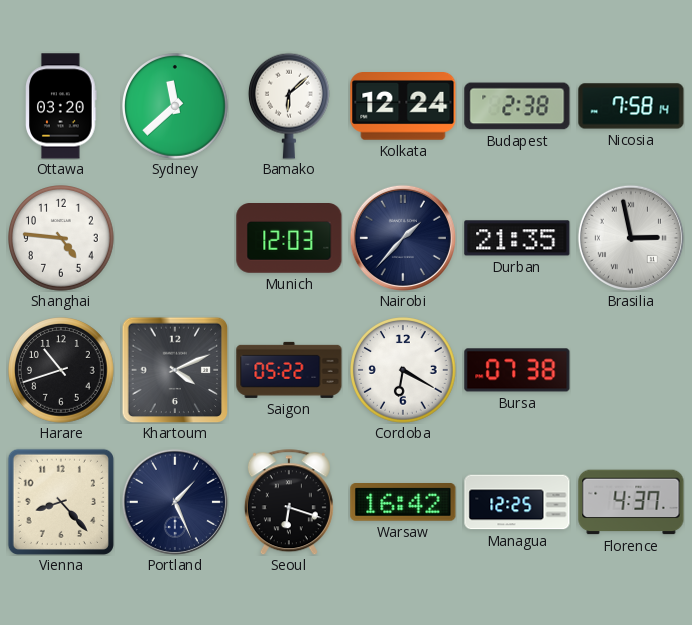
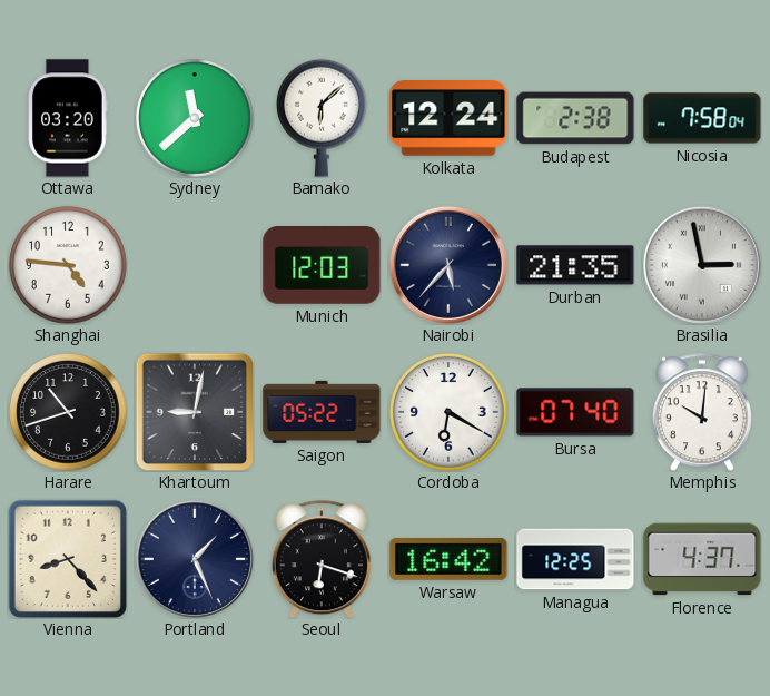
Nicosia: 7:58:14 -> 7:58:04
Nairobi: 1:37 -> 5:37
Khartoum: 4:11 -> 9:02
Bursa: 07:38 -> 07:40
Memphis: none -> 10:01
